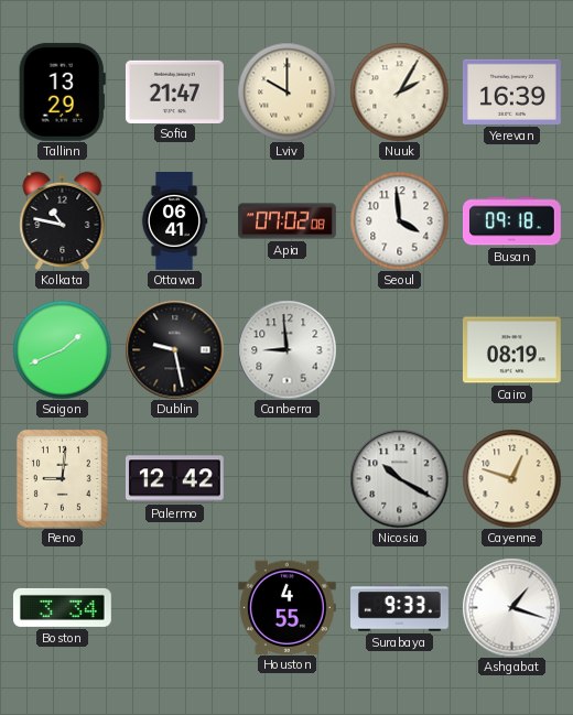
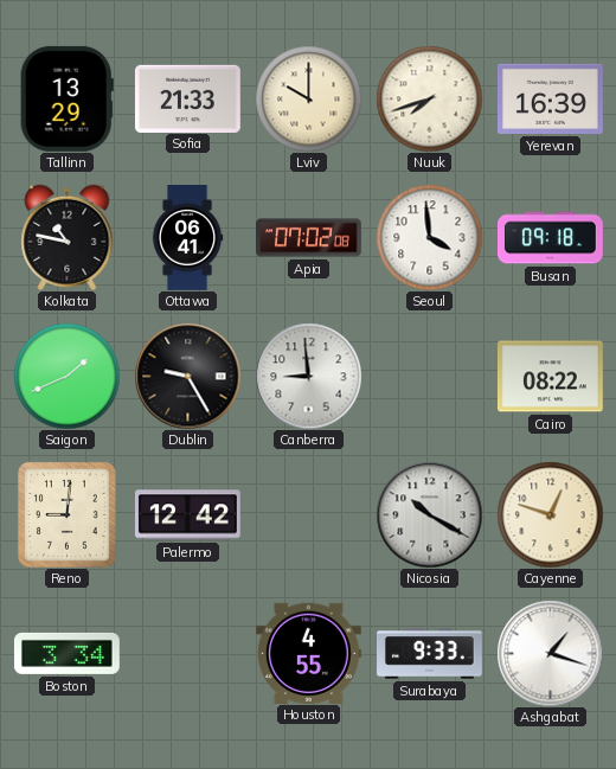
Sofia: 21:47 -> 21:33
Nuuk: 2:05 -> 7:42
Dublin: 9:28 -> 9:25
Cairo: 08:19 -> 08:22
